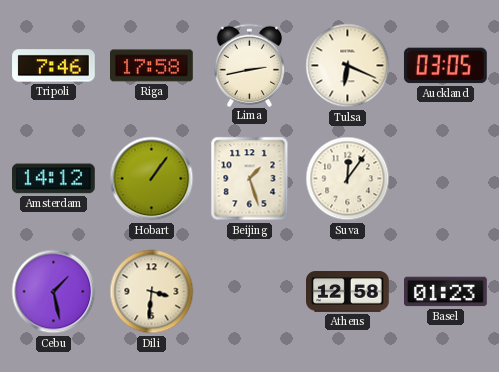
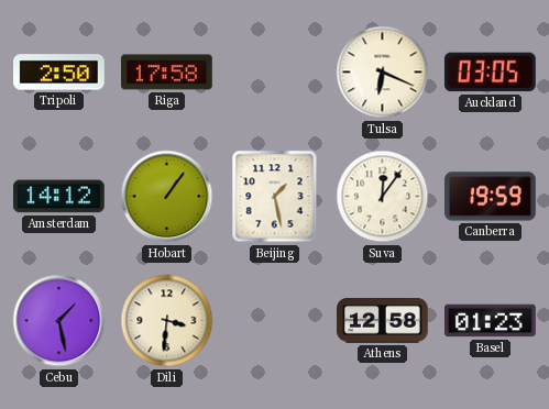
Tripoli: 7:46 -> 2:50
Lima: 2:43 -> none
Beijing: 1:27 -> 1:28
Canberra: none -> 19:59
